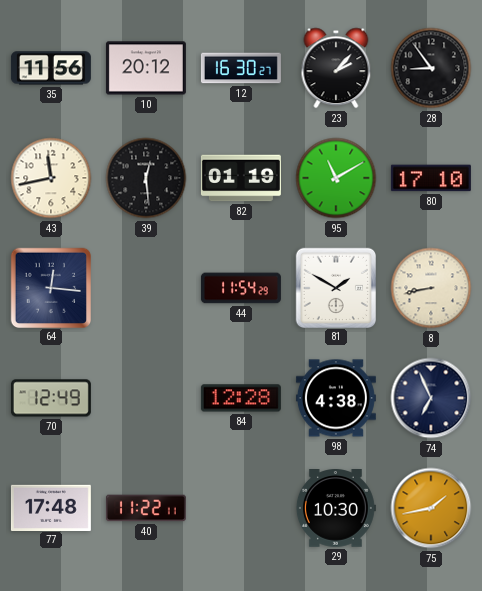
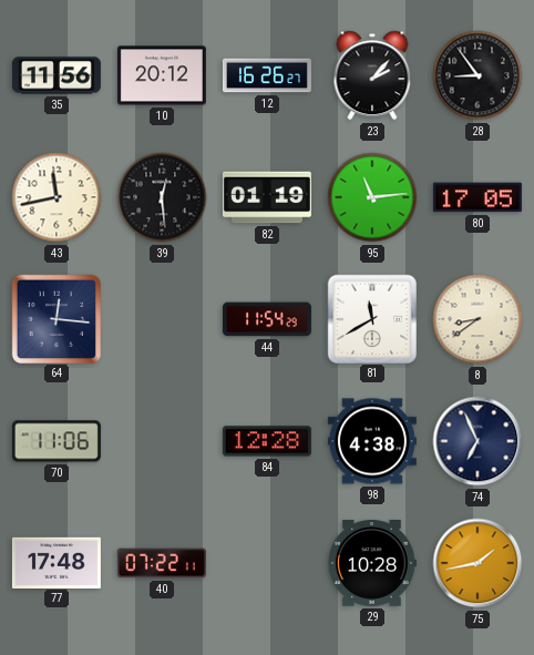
12: 16:30 -> 16:26
95: 11:10 -> 11:14
80: 17:10 -> 17:05
81: 1:50 -> 11:40
8: 8:43 -> 8:39
70: 12:49 -> 11:06
40: 11:22 -> 07:22
29: 10:30 -> 10:28
